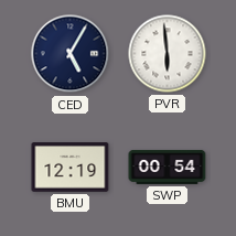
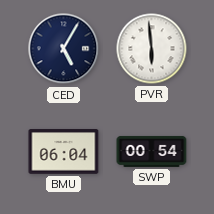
BMU: 12:19 -> 06:04
